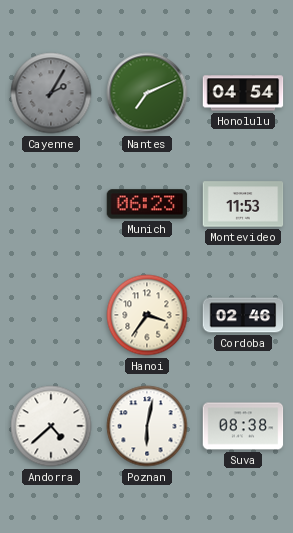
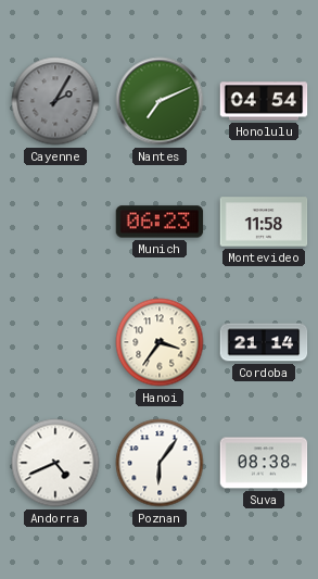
Montevideo: 11:53 -> 11:58
Cordoba: 02:46 -> 21:14
Andorra: 4:38 -> 4:41
Poznan: 6:02 -> 6:06
